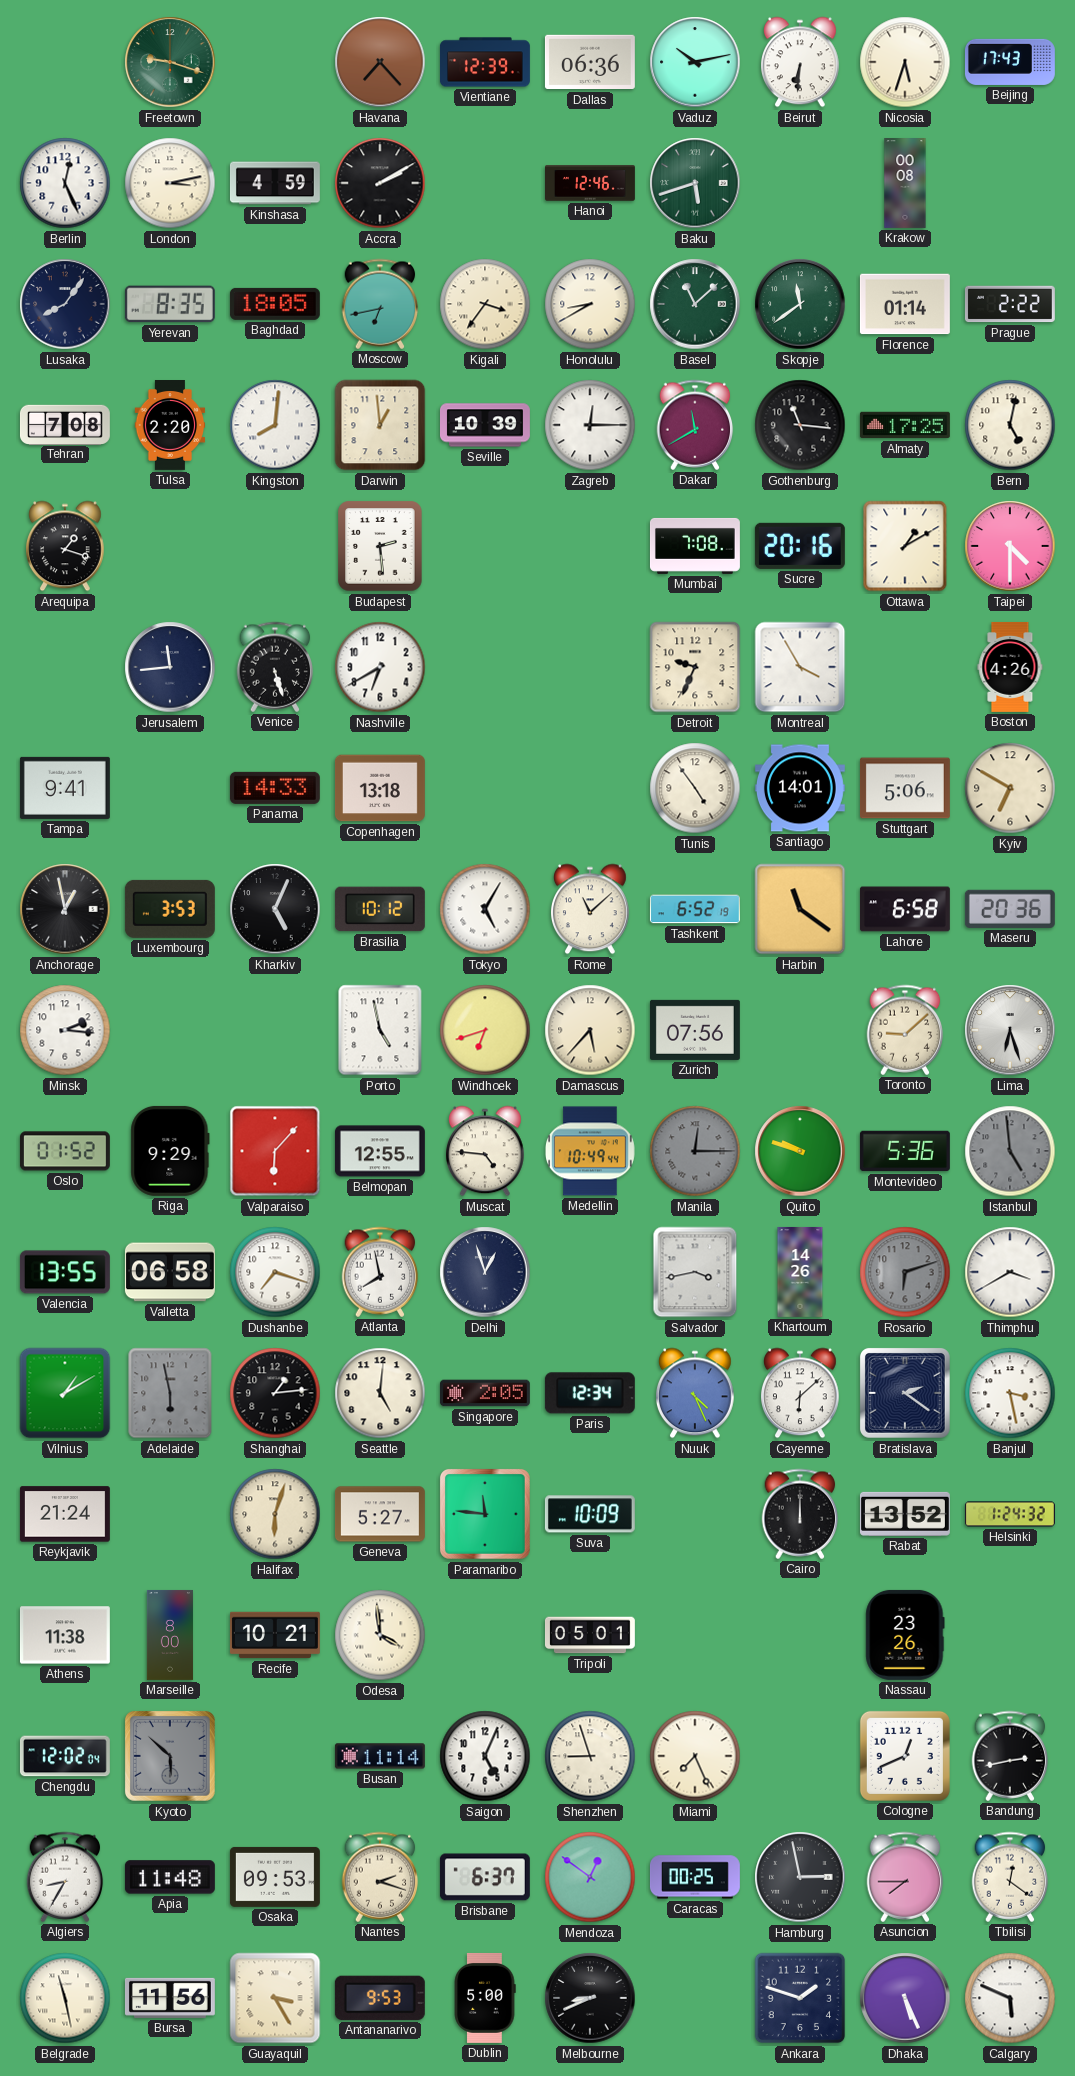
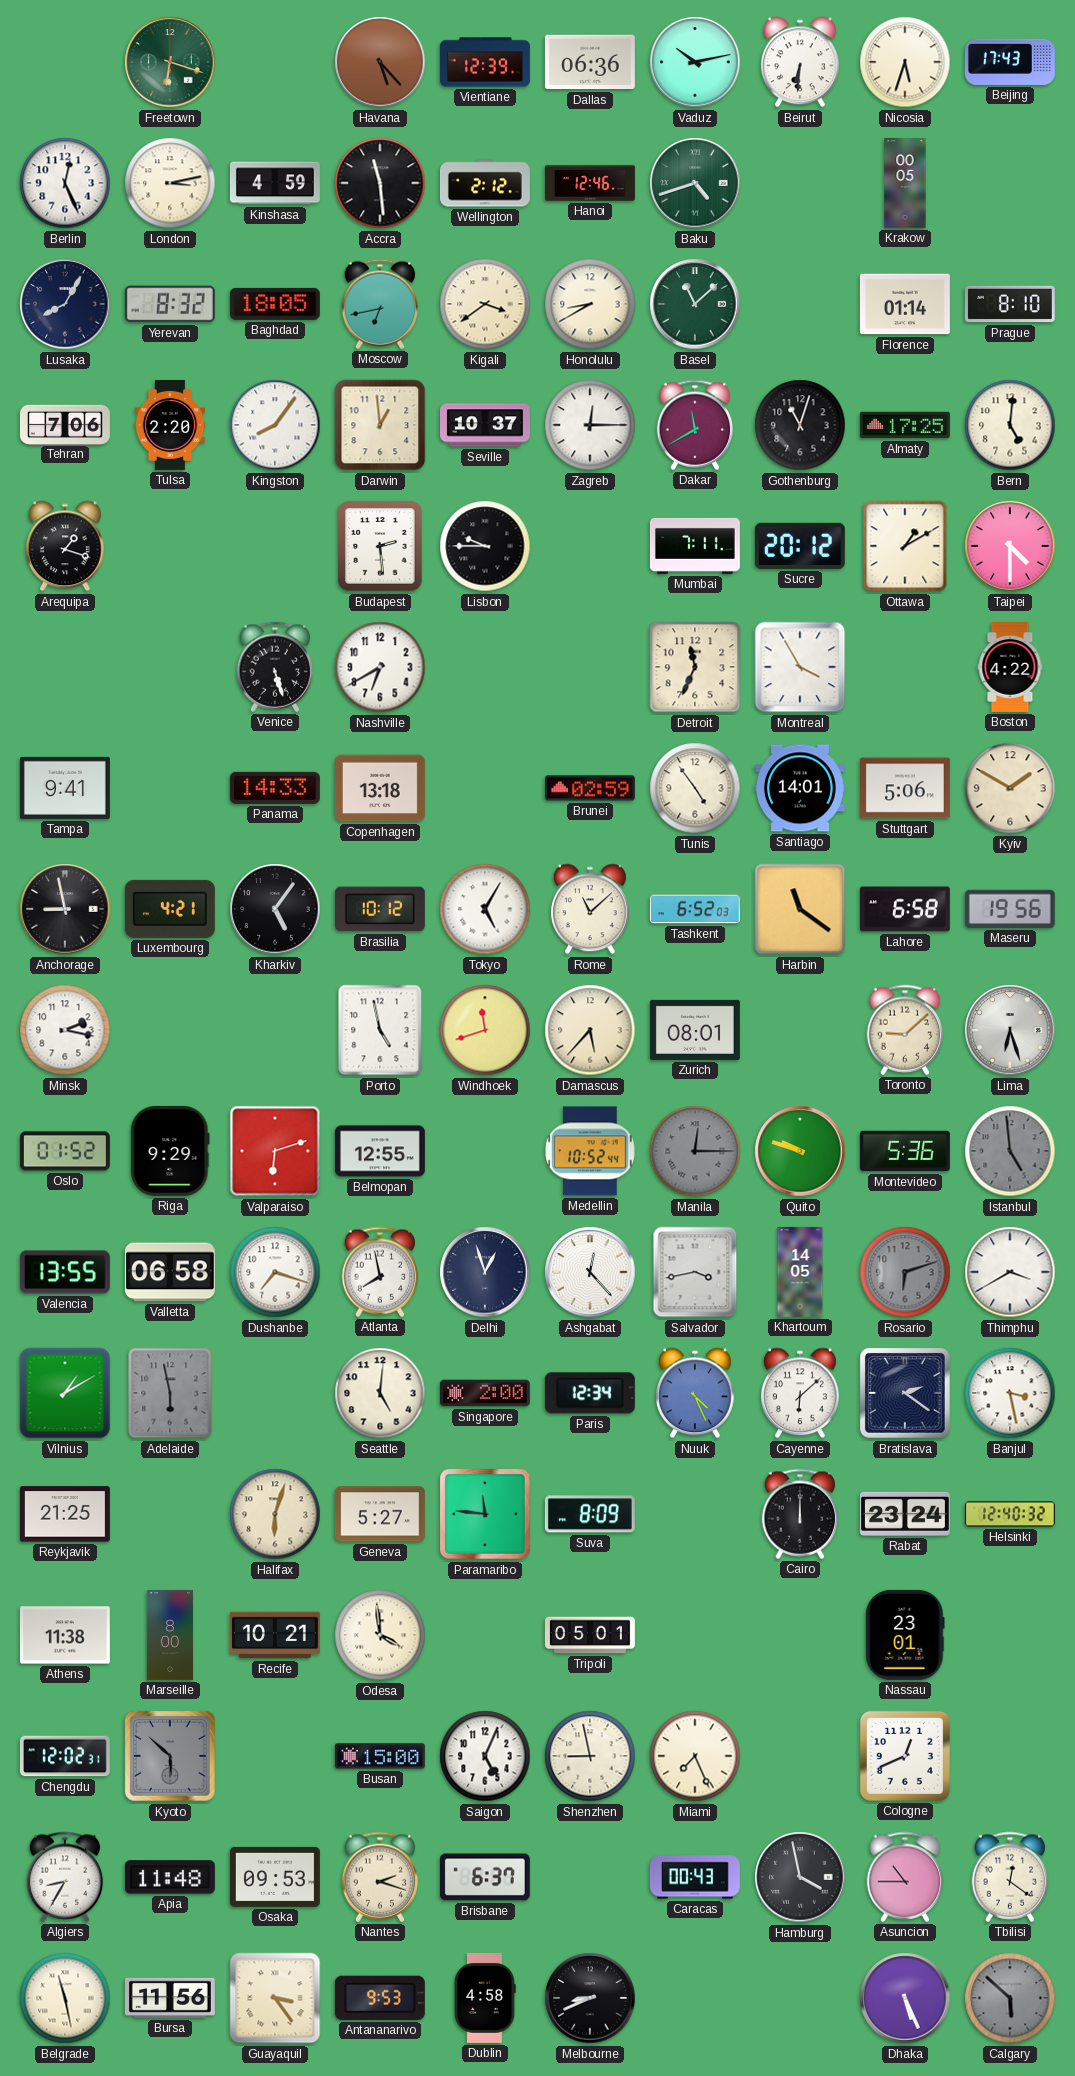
Freetown: 9:18 -> 6:18
Havana: 7:23 -> 5:23
Accra: 2:10 -> 11:29
Wellington: none -> 2:12
Baku: 5:42 -> 4:42
Krakow: 00:08 -> 00:05
Lusaka: 8:06 -> 8:05
Yerevan: 8:35 -> 8:32
Kigali: 3:36 -> 3:39
Skopje: 11:39 -> none
Prague: 2:22 -> 8:10
Tehran: 7:08 -> 7:06
Kingston: 8:01 -> 8:06
Seville: 10:39 -> 10:37
Gothenburg: 11:16 -> 11:03
Bern: 5:02 -> 5:01
Lisbon: none -> 9:45
Mumbai: 7:08 -> 7:11
Sucre: 20:16 -> 20:12
Jerusalem: 11:44 -> none
Detroit: 9:34 -> 11:34
Boston: 4:26 -> 4:22
Brunei: none -> 02:59
Kyiv: 6:50 -> 1:50
Anchorage: 12:58 -> 8:58
Luxembourg: 3:53 -> 4:21
Kharkiv: 5:04 -> 5:06
Tashkent: 6:52:19 -> 6:52:03
Maseru: 20:36 -> 19:56
Minsk: 2:16 -> 2:17
Windhoek: 6:42 -> 11:42
Zurich: 07:56 -> 08:01
Valparaiso: 6:07 -> 6:12
Muscat: 4:46 -> none
Medellin: 10:49 -> 10:52
Ashgabat: none -> 12:23
Khartoum: 14:26 -> 14:05
Shanghai: 1:14 -> none
Singapore: 2:05 -> 2:00
Reykjavik: 21:24 -> 21:25
Suva: 10:09 -> 8:09
Rabat: 13:52 -> 23:24
Helsinki: 1:24 -> 12:40
Nassau: 23:26 -> 23:01
Chengdu: 12:02:04 -> 12:02:31
Busan: 11:14 -> 15:00
Shenzhen: 8:57 -> 8:58
Bandung: 2:43 -> none
Mendoza: 12:51 -> none
Caracas: 00:25 -> 00:43
Hamburg: 2:58 -> 3:58
Asuncion: 7:45 -> 10:45
Guayaquil: 3:25 -> 3:24
Dublin: 5:00 -> 4:58
Ankara: 1:48 -> none
Calgary: 5:49 -> 5:52
Calgary dial: white -> grey
